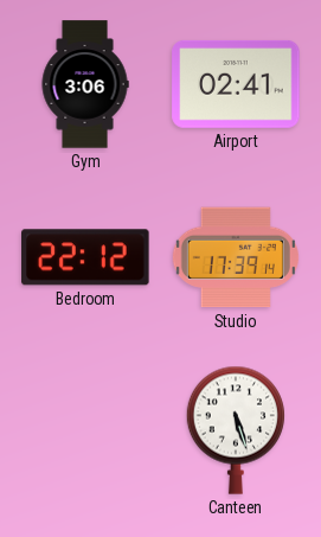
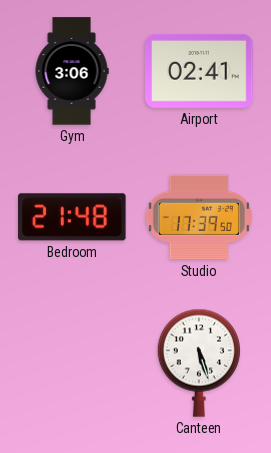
Bedroom: 22:12 -> 21:48
Studio: 17:39:14 -> 17:39:50
